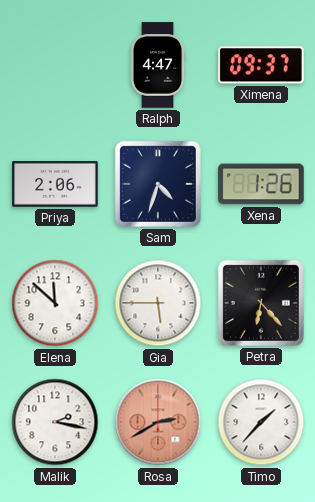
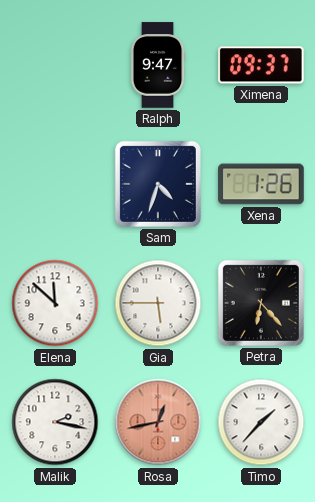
Ralph: 4:47 -> 9:47
Priya: 2:06 -> none
Rosa: 2:40 -> 12:43
